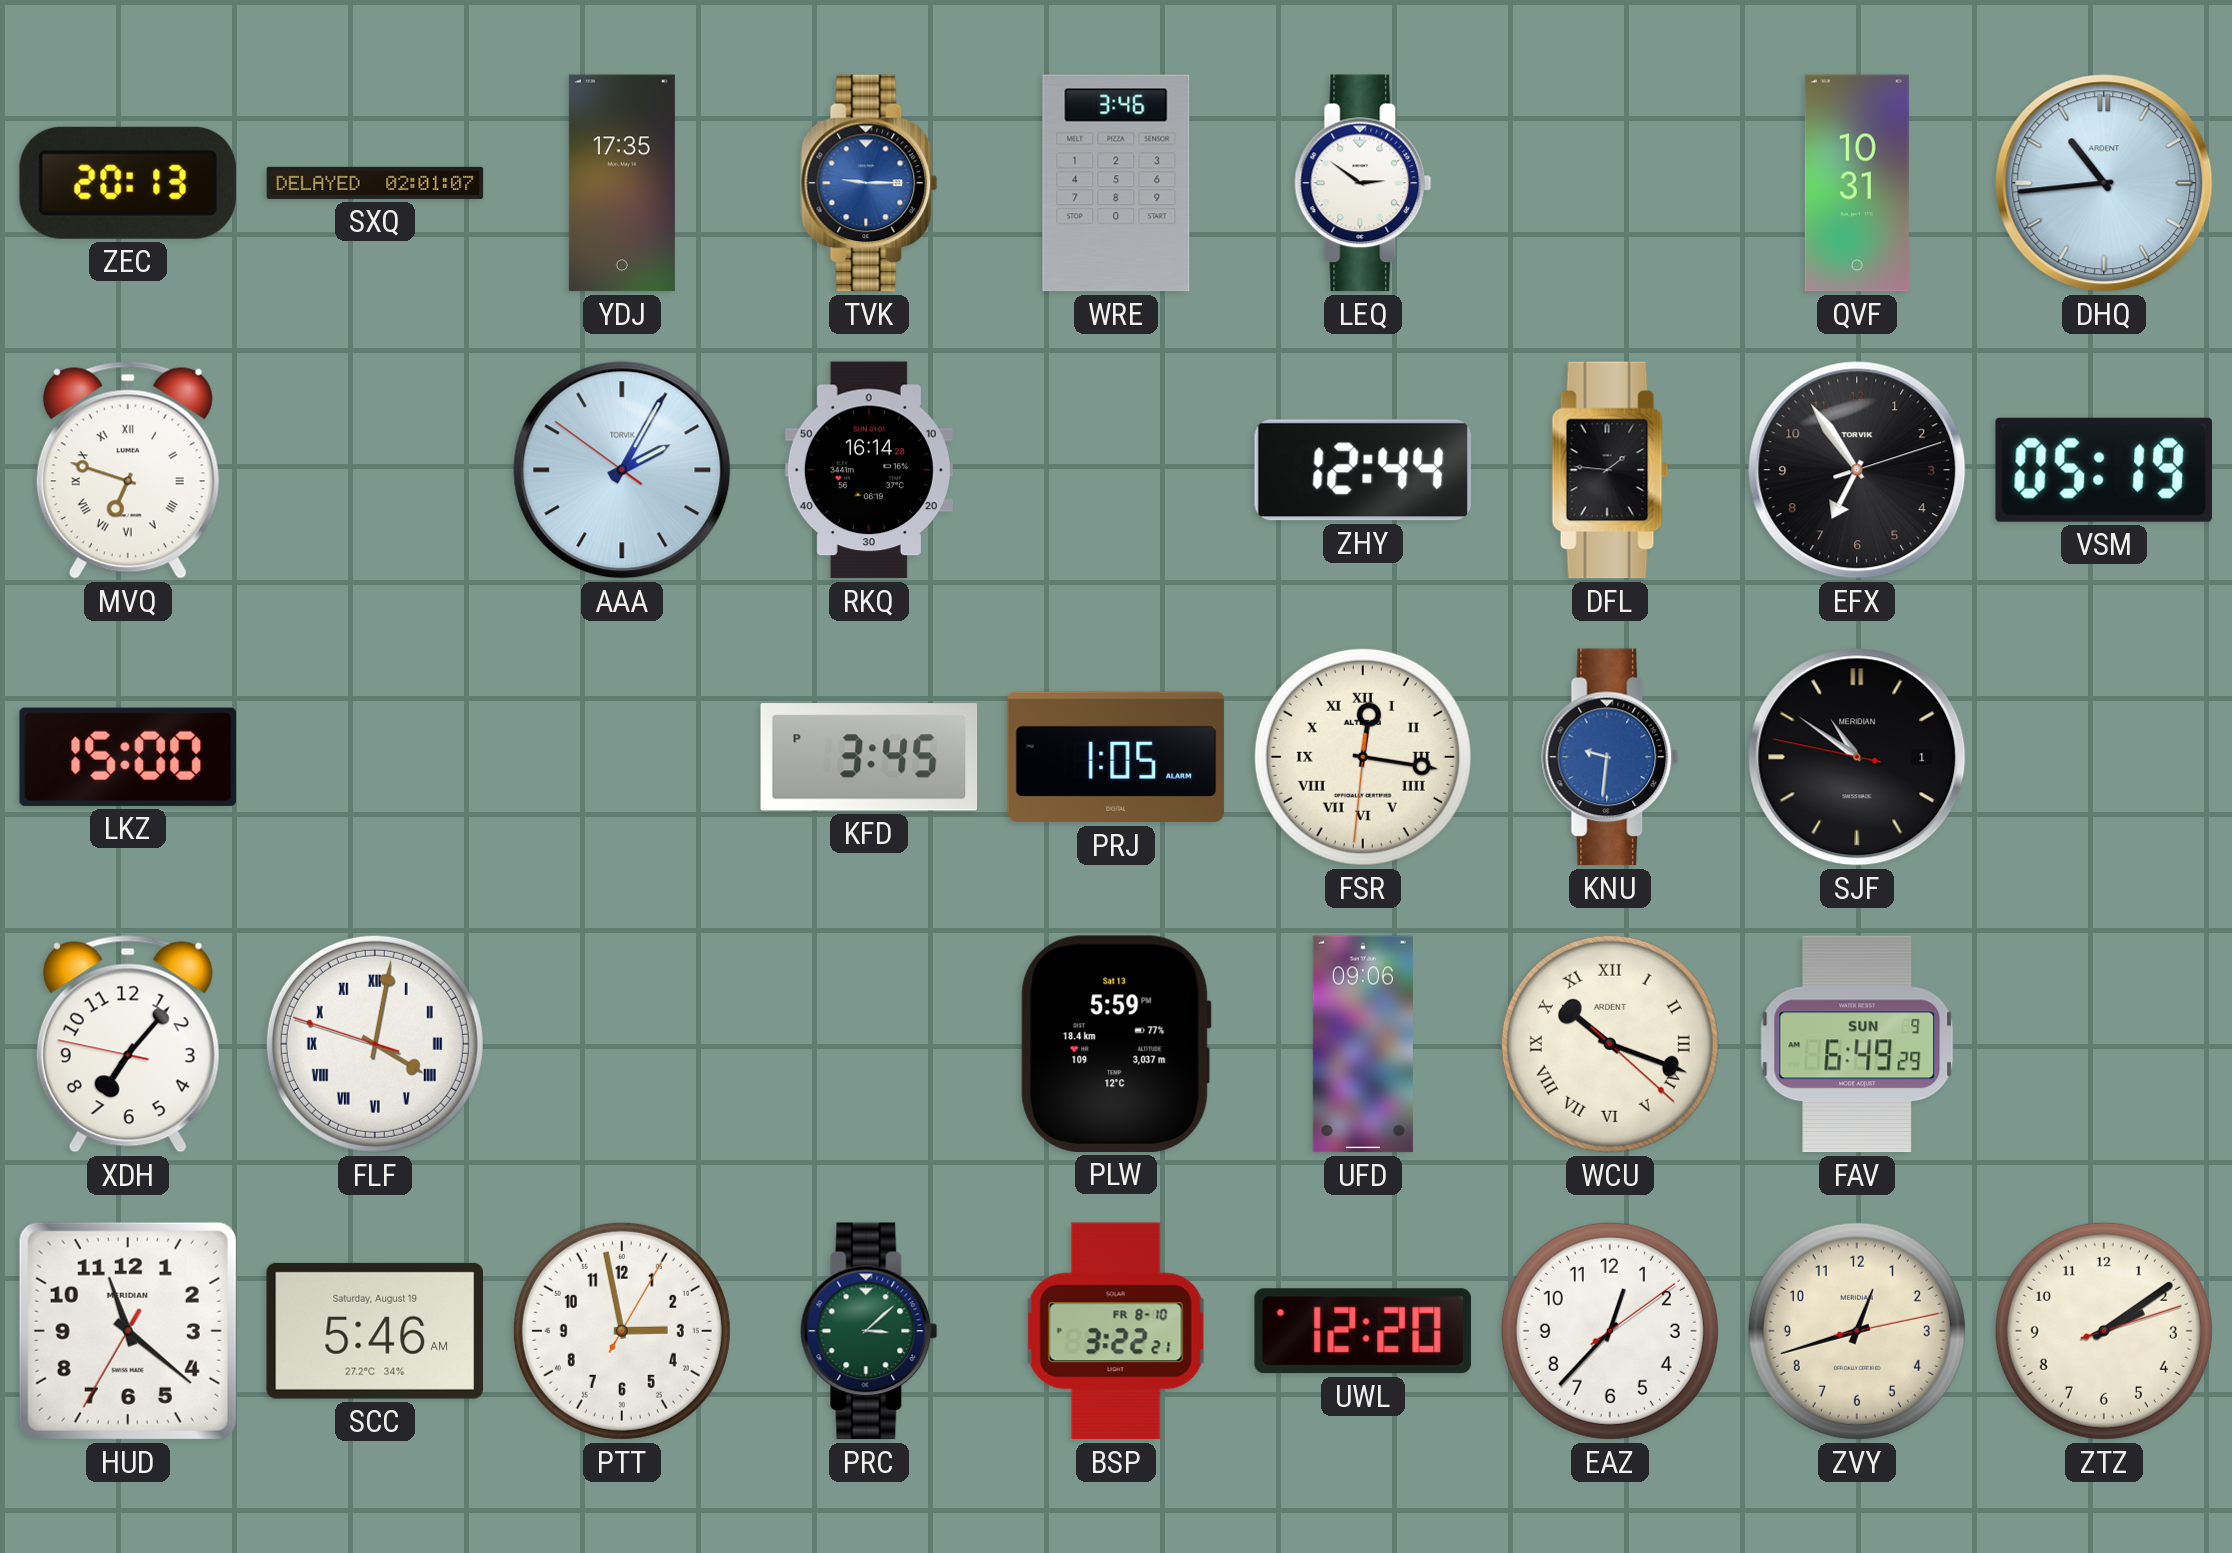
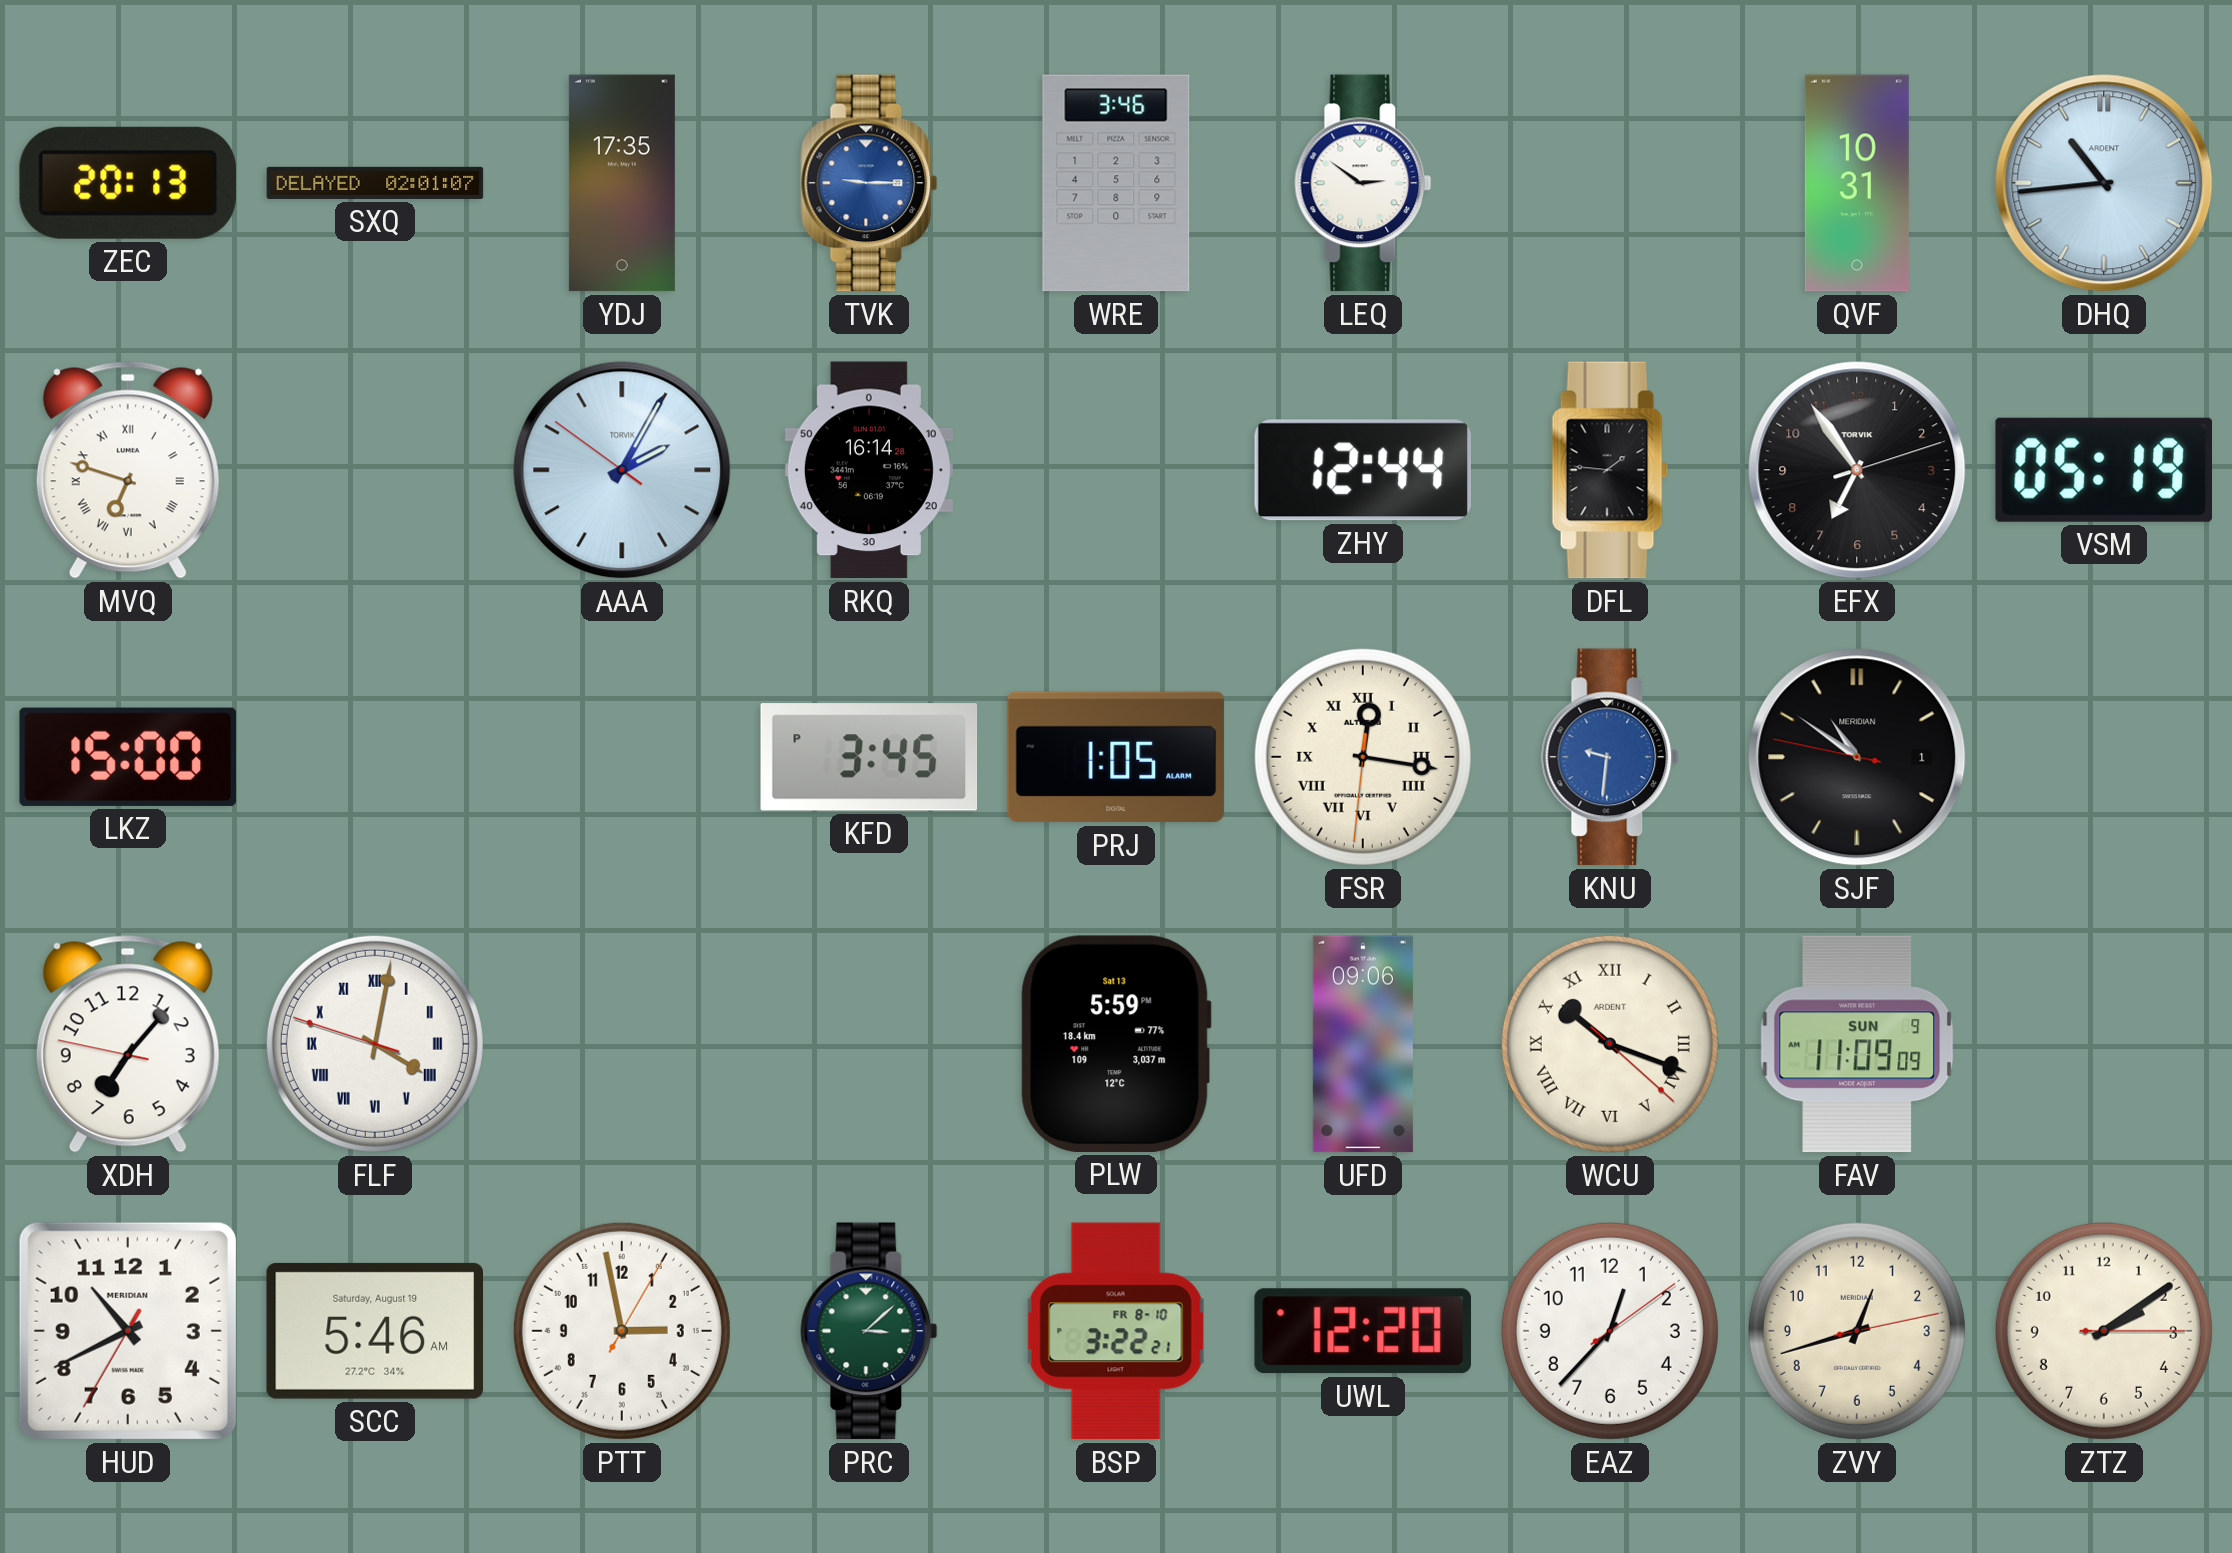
FAV: 6:49 -> 11:09
HUD: 11:21 -> 10:40
ZTZ: 2:09:12 -> 2:09:15
